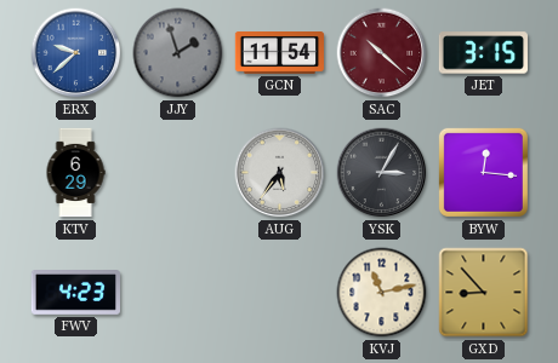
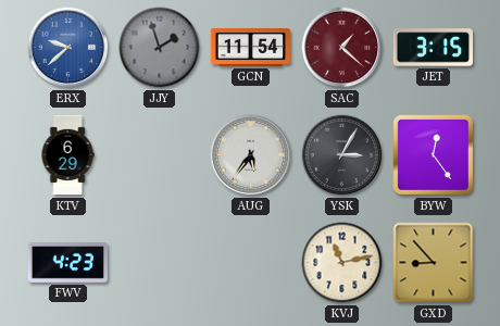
SAC: 10:22 -> 1:22
BYW: 12:16 -> 12:24
